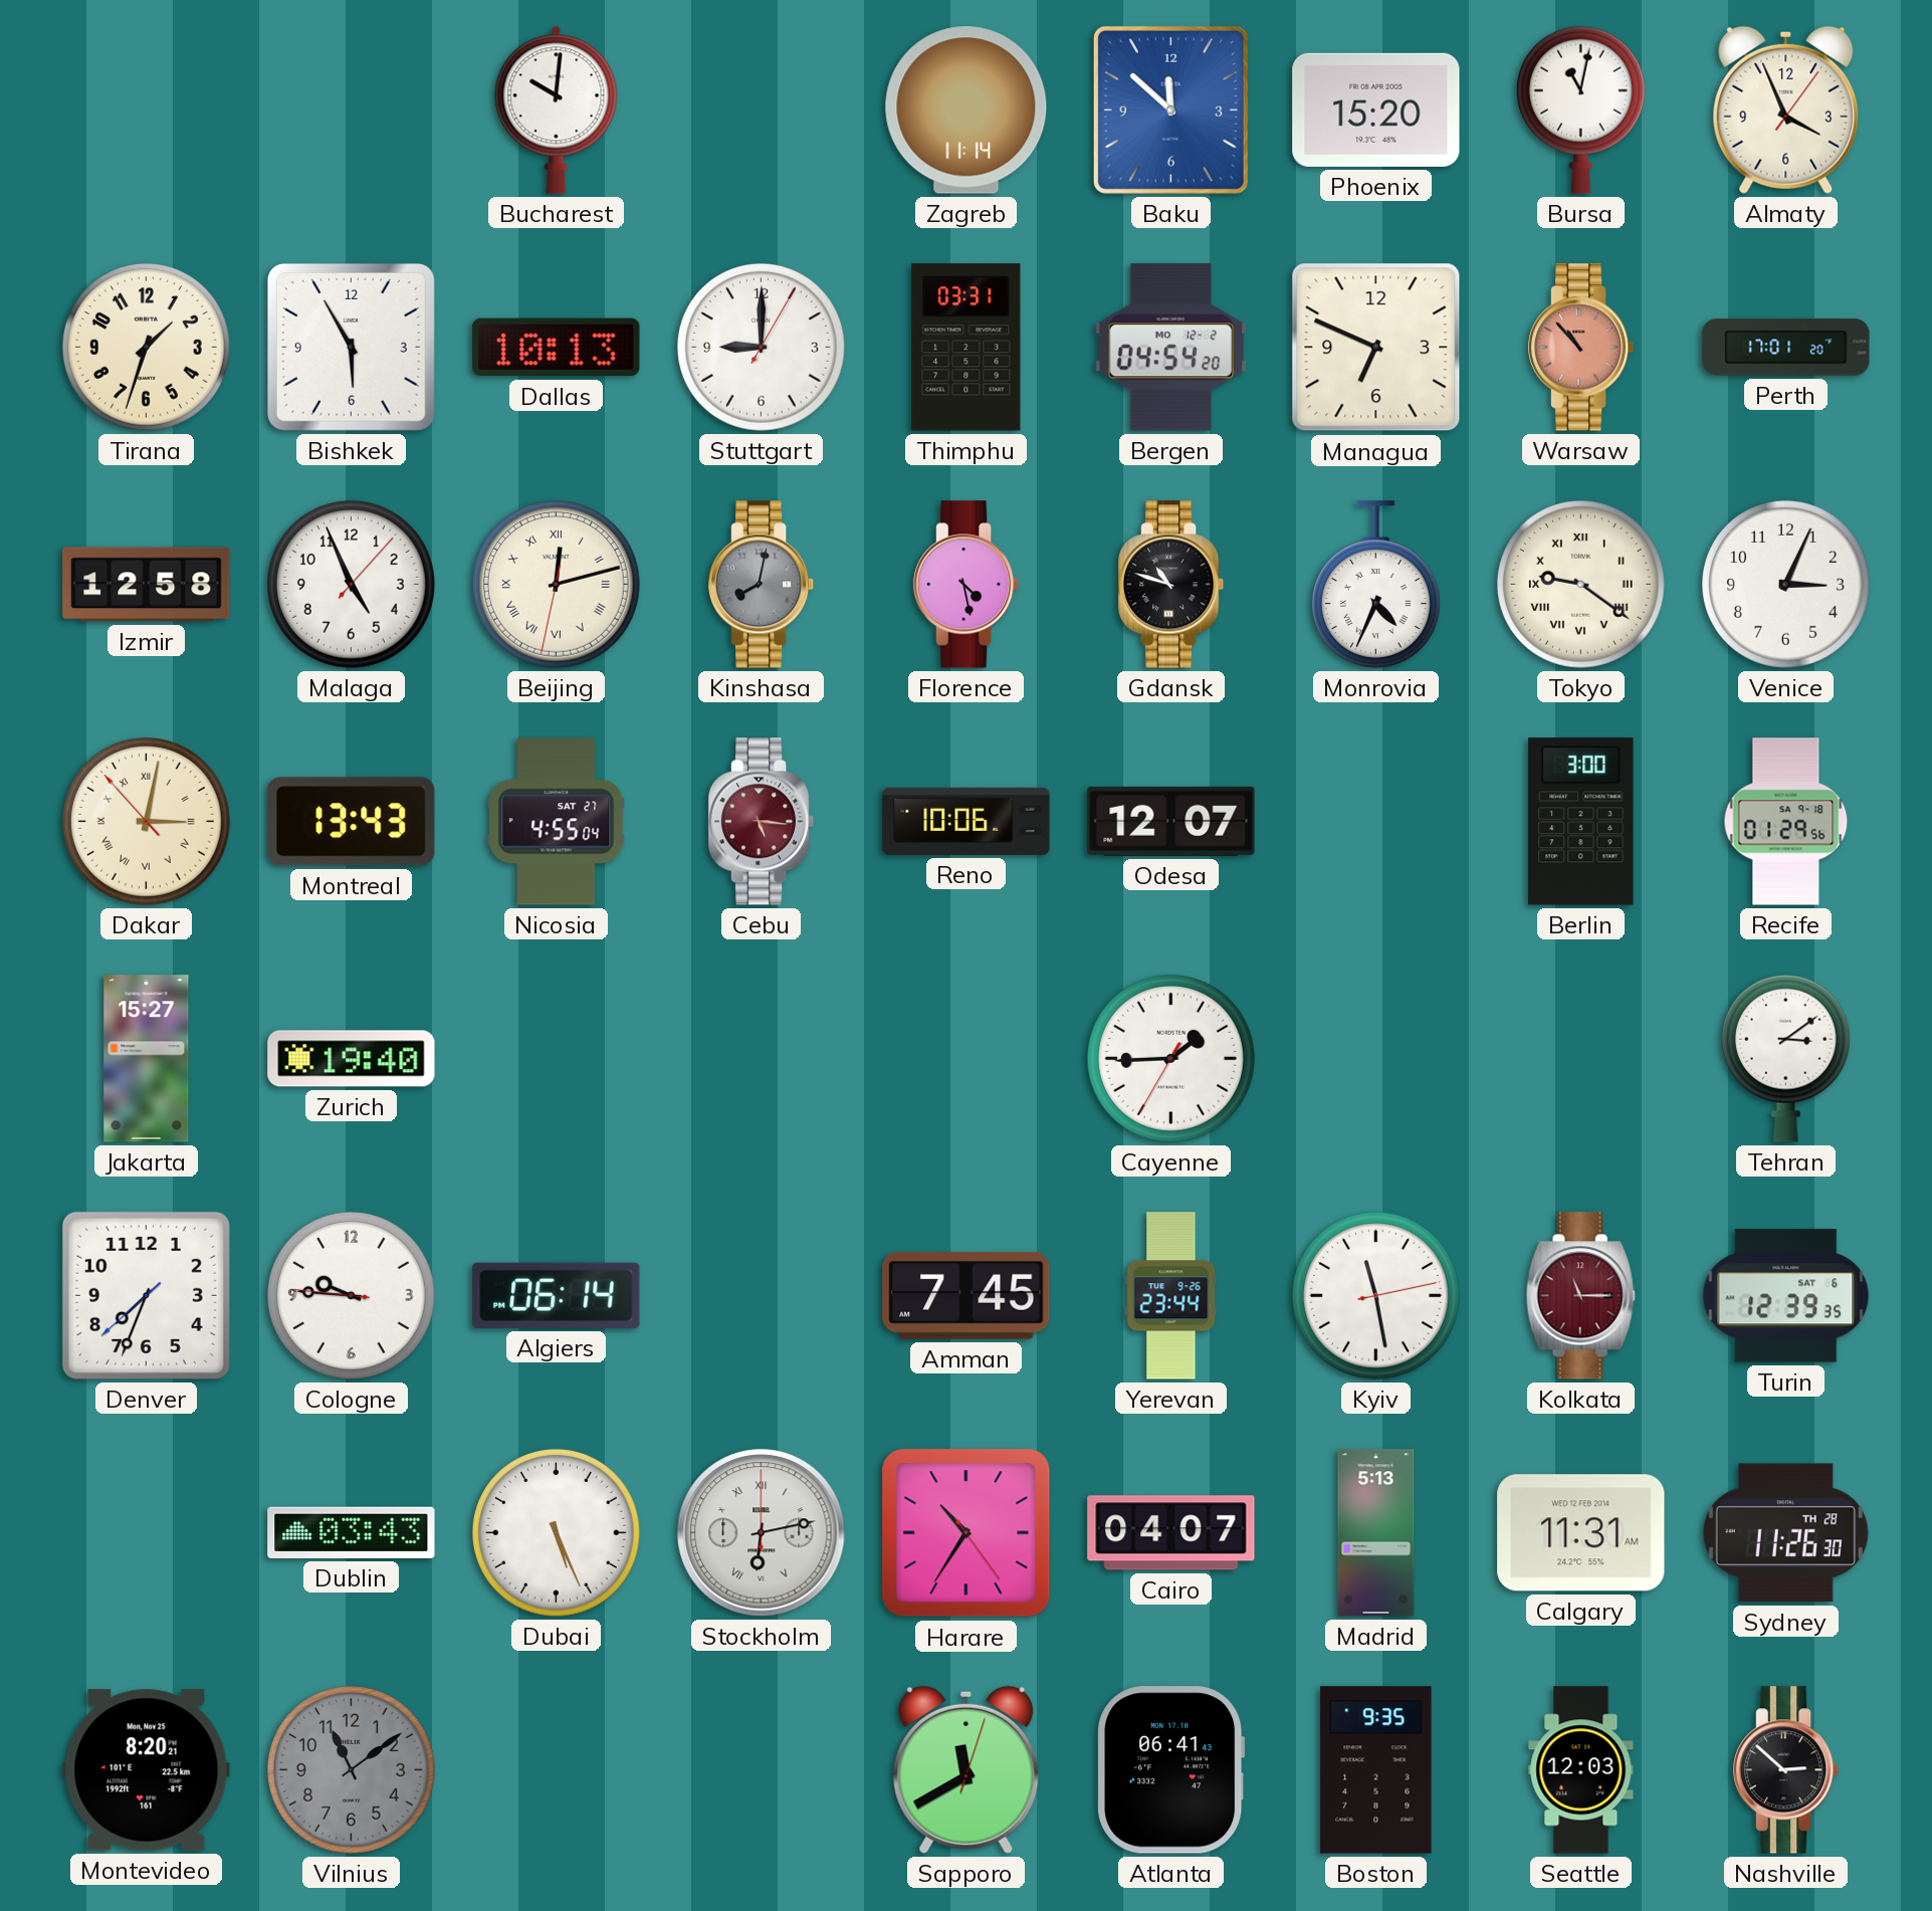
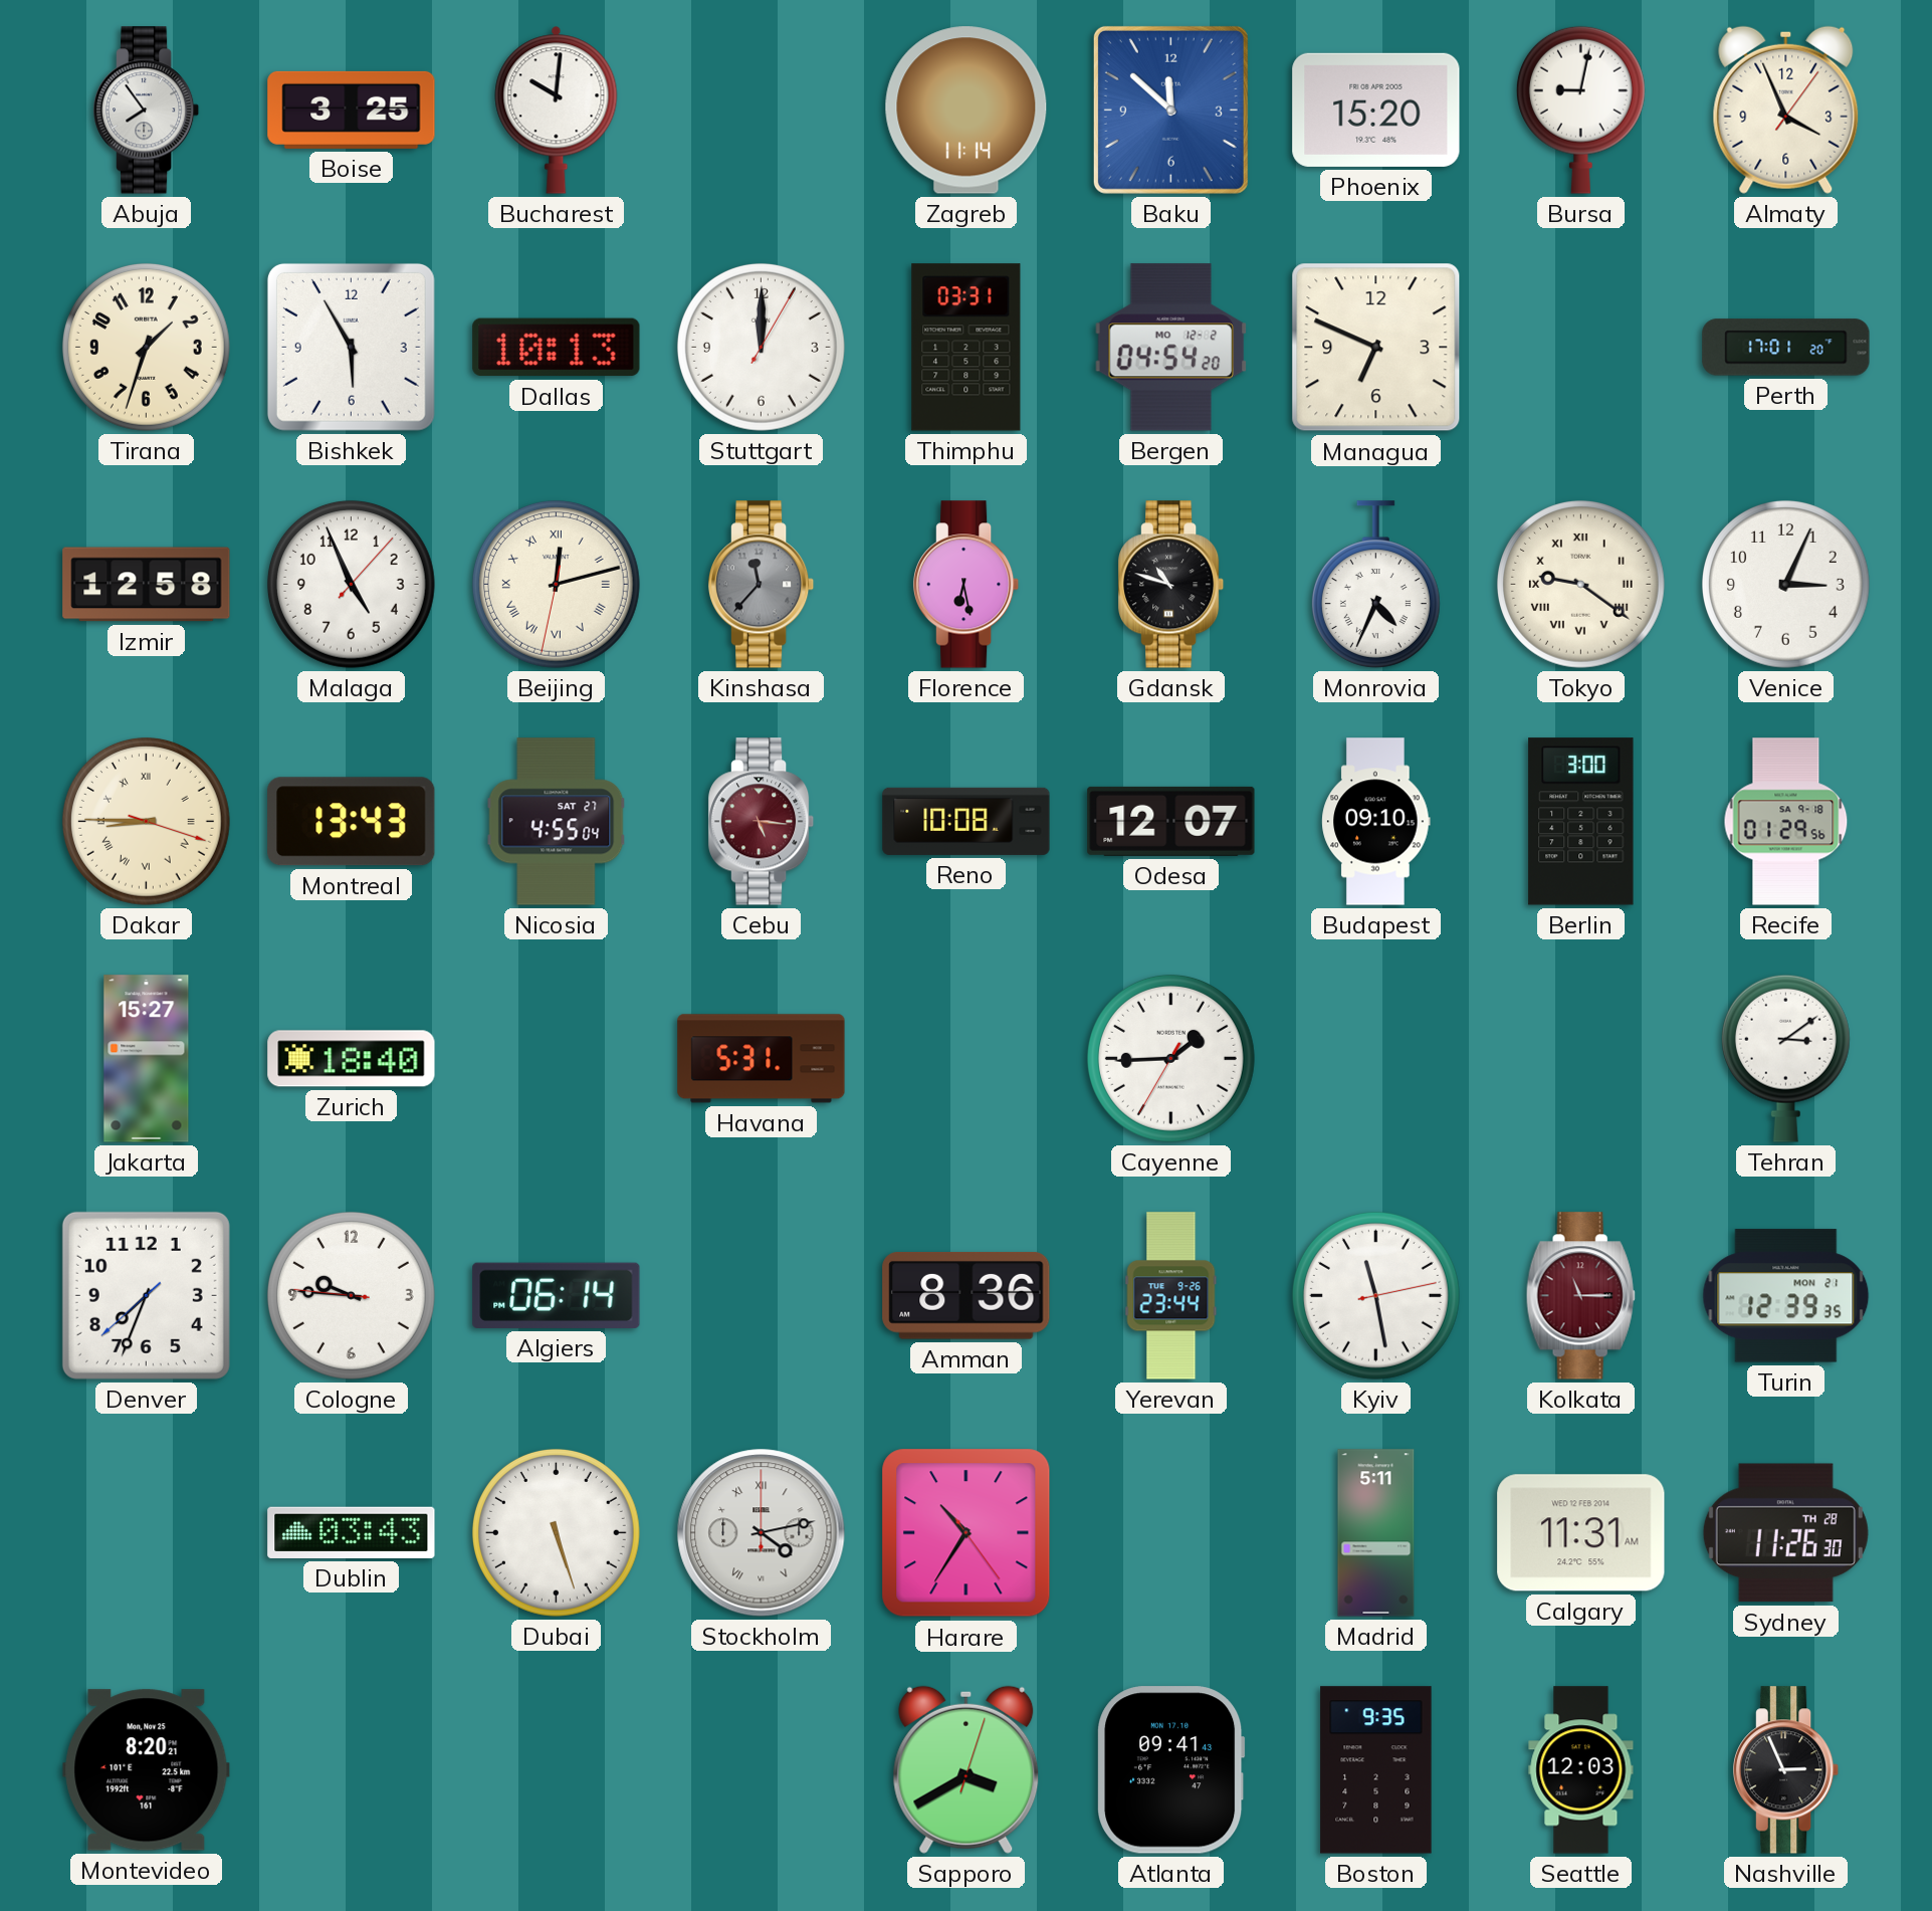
Abuja: none -> 7:54
Boise: none -> 3:25
Bursa: 11:02 -> 9:02
Stuttgart: 9:00 -> 12:00
Warsaw: 10:53 -> none
Kinshasa: 8:02 -> 11:37
Florence: 4:28 -> 6:28
Dakar: 3:01 -> 8:45
Reno: 10:06 -> 10:08
Budapest: none -> 09:10
Zurich: 19:40 -> 18:40
Havana: none -> 5:31
Amman: 7:45 -> 8:36
Turin date: SAT 6 -> MON 21
Dubai: 5:26 -> 5:27
Stockholm: 6:13 -> 4:13
Cairo: 04:07 -> none
Madrid: 5:13 -> 5:11
Vilnius: 11:09 -> none
Sapporo: 11:40 -> 3:40
Atlanta: 06:41 -> 09:41
Nashville: 2:52 -> 2:56
